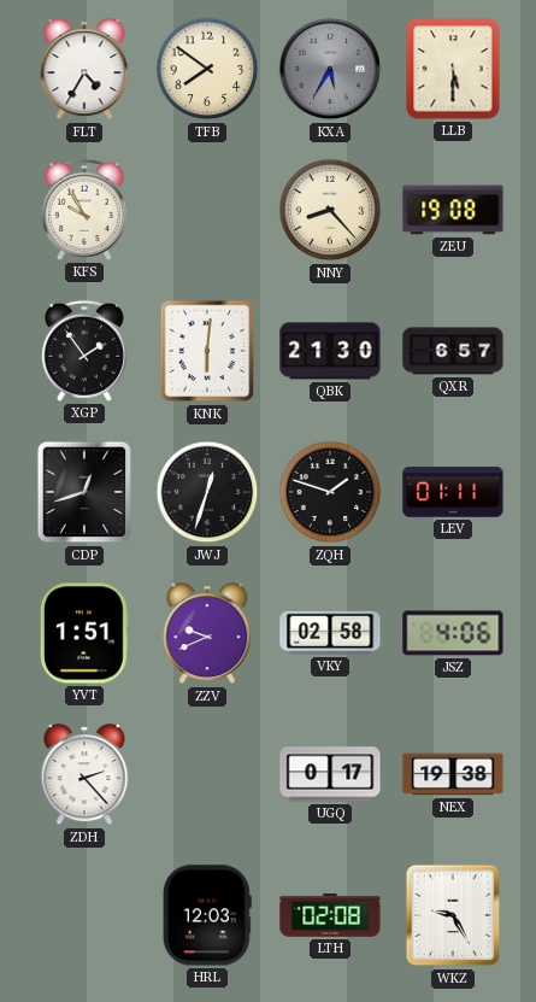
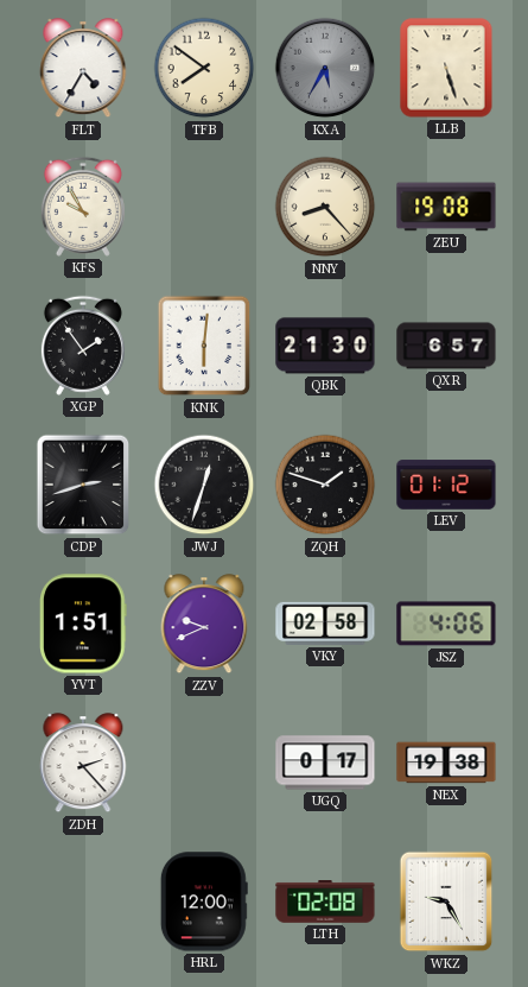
LLB: 5:30 -> 5:27
CDP: 12:42 -> 2:42
LEV: 01:11 -> 01:12
HRL: 12:03 -> 12:00
